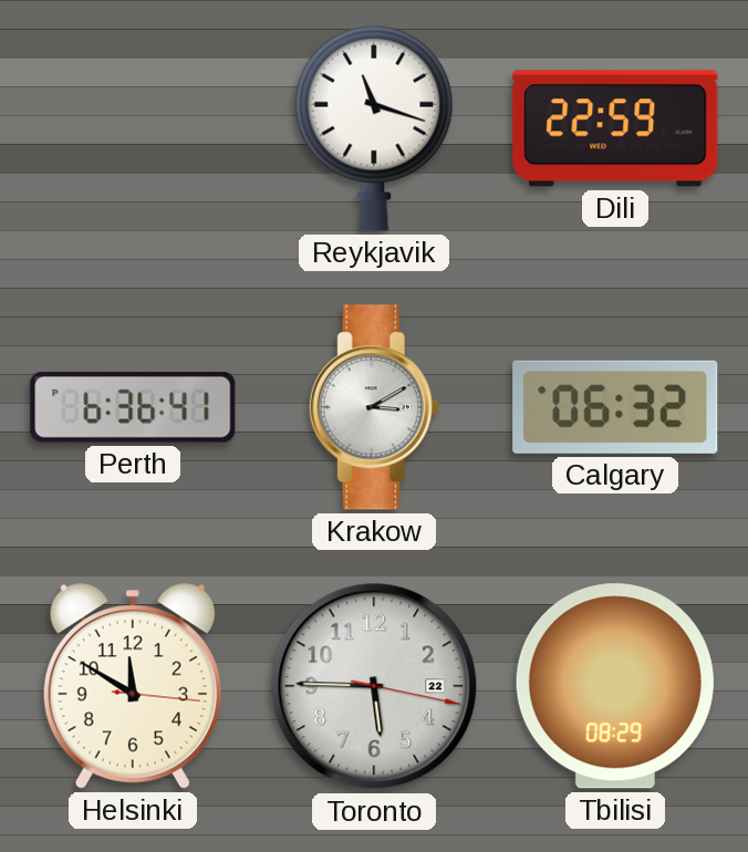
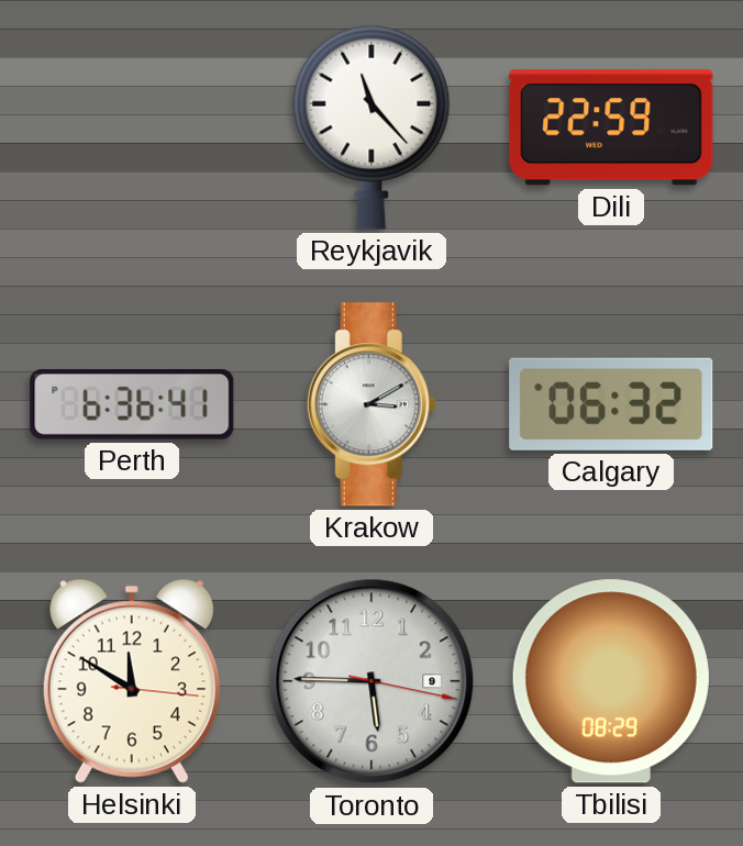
Reykjavik: 11:18 -> 11:23
Toronto date: 22 -> 9
